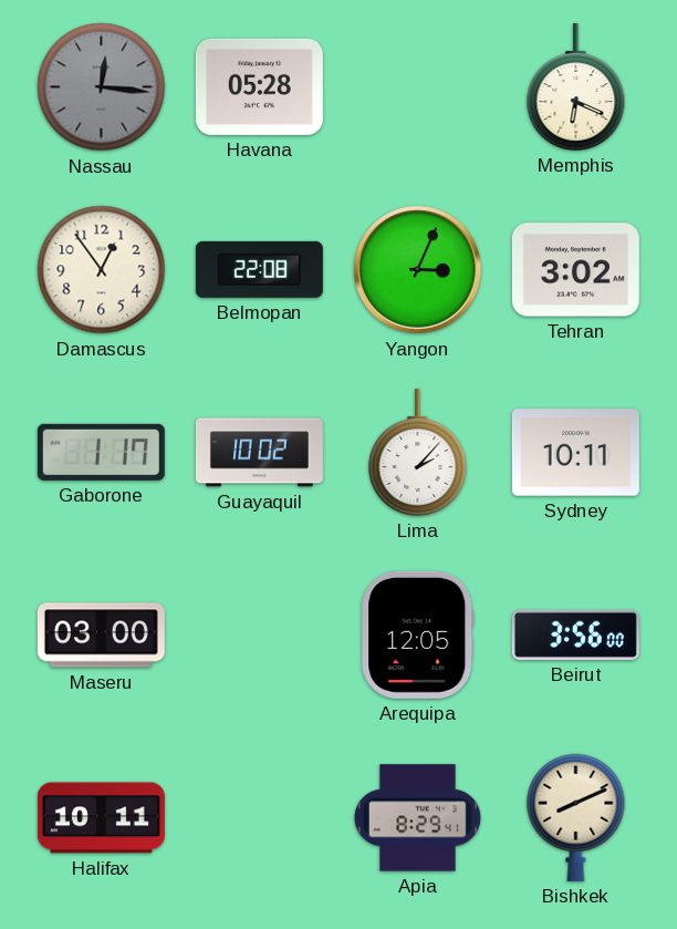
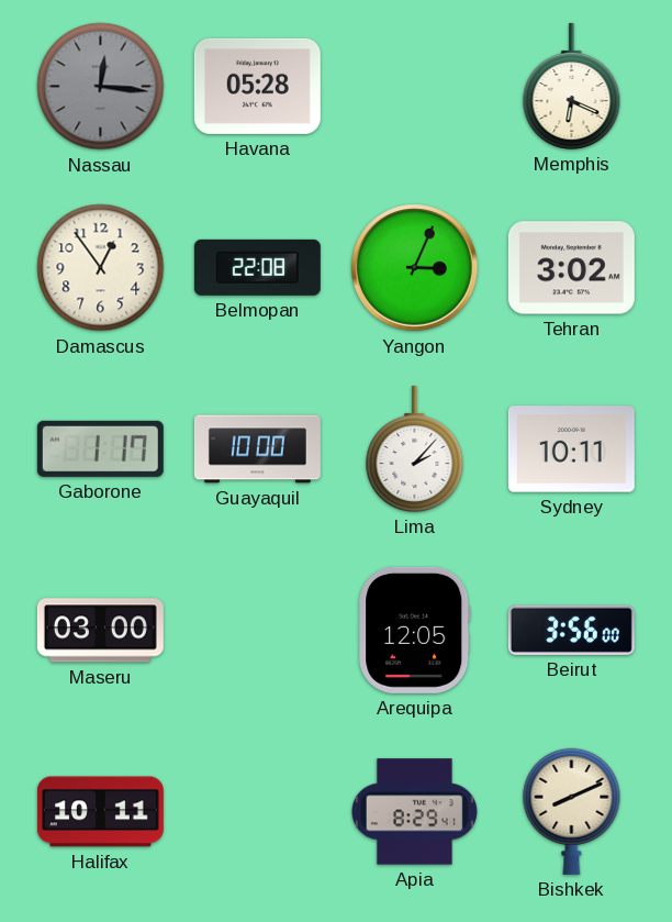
Guayaquil: 10:02 -> 10:00
